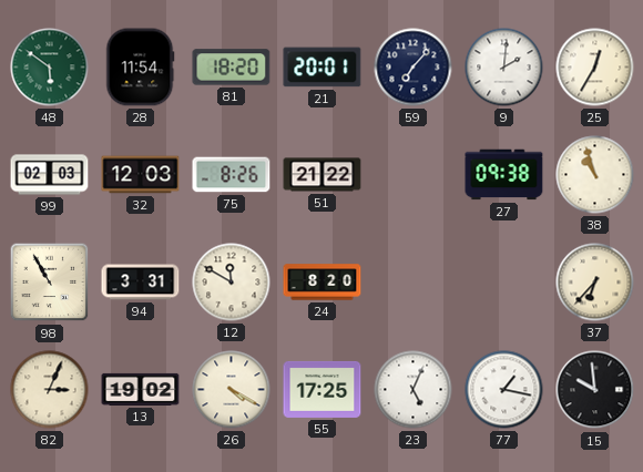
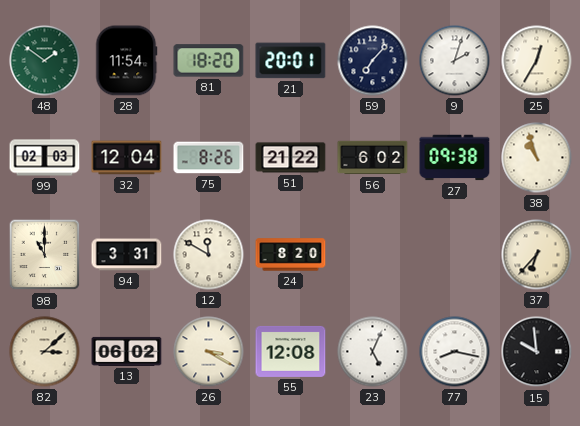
48: 5:51 -> 1:51
9: 2:01 -> 2:03
32: 12:03 -> 12:04
56: none -> 6:02
98: 10:55 -> 11:00
82: 3:04 -> 3:08
13: 19:02 -> 06:02
26: 4:20 -> 3:20
55: 17:25 -> 12:08
77: 1:17 -> 8:17
